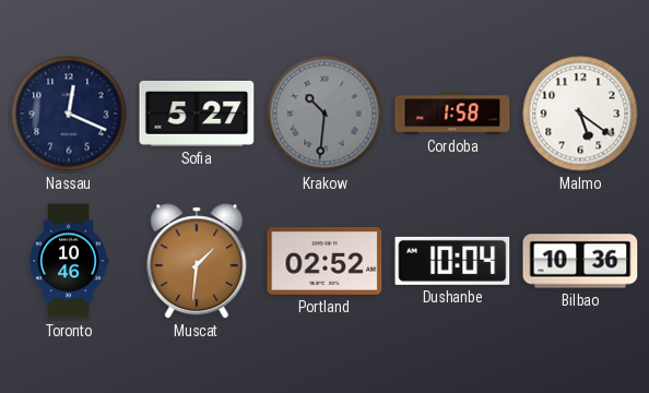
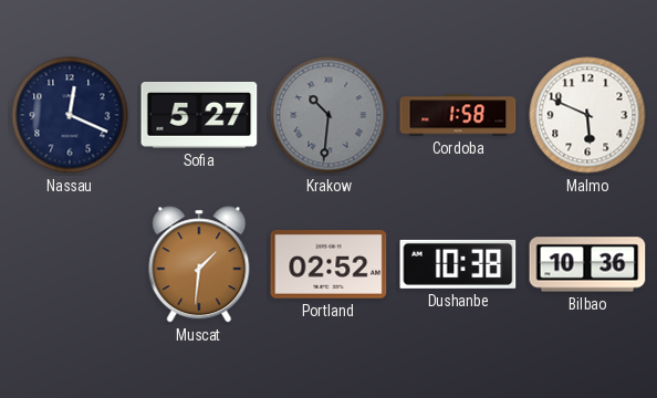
Malmo: 5:21 -> 5:49
Toronto: 10:46 -> none
Dushanbe: 10:04 -> 10:38
